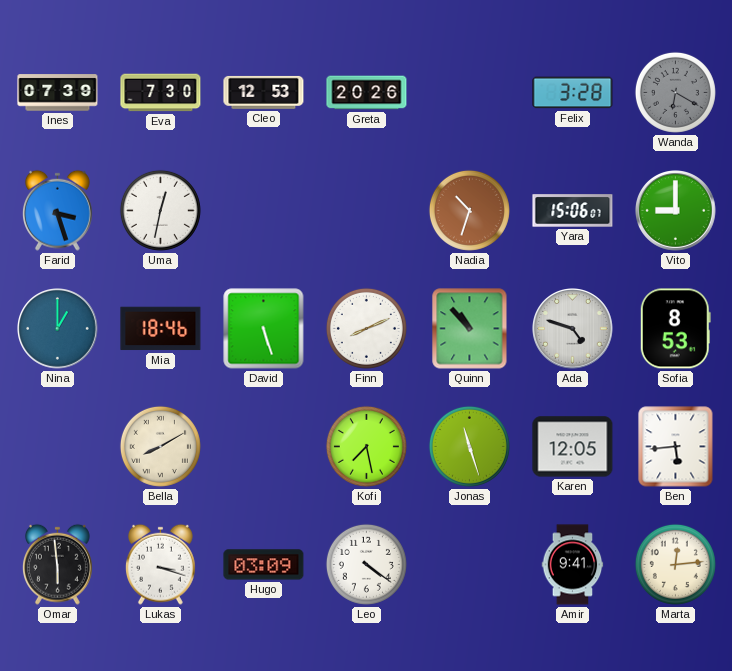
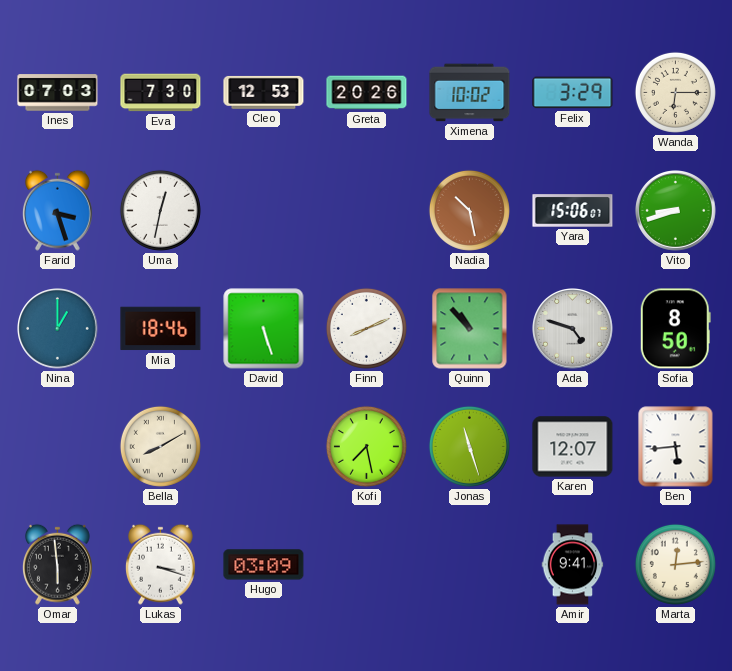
Ines: 07:39 -> 07:03
Ximena: none -> 10:02
Felix: 3:28 -> 3:29
Wanda: 6:20 -> 6:15
Wanda dial: grey -> cream
Nadia: 10:33 -> 10:28
Vito: 9:00 -> 8:42
Sofia: 8:53 -> 8:50
Karen: 12:05 -> 12:07
Leo: 4:21 -> none
